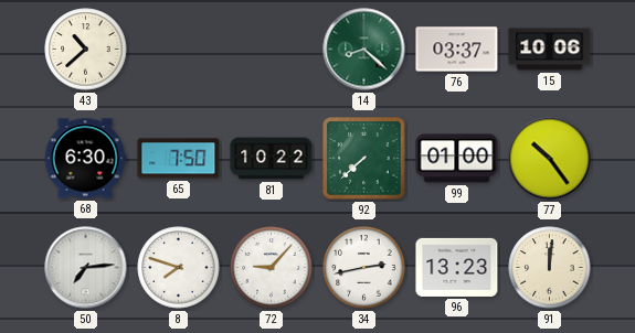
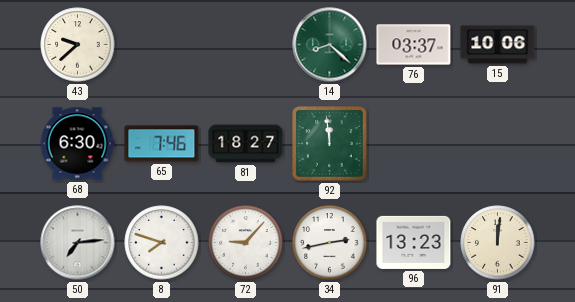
43: 10:38 -> 9:38
65: 7:50 -> 7:46
81: 10:22 -> 18:27
92: 7:38 -> 11:59
99: 01:00 -> none
77: 10:24 -> none
